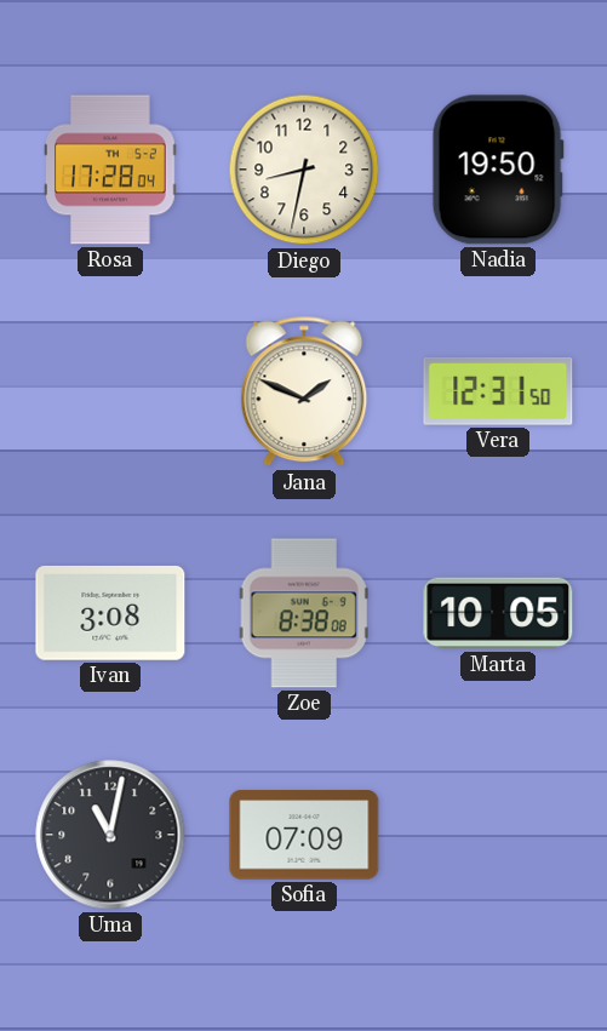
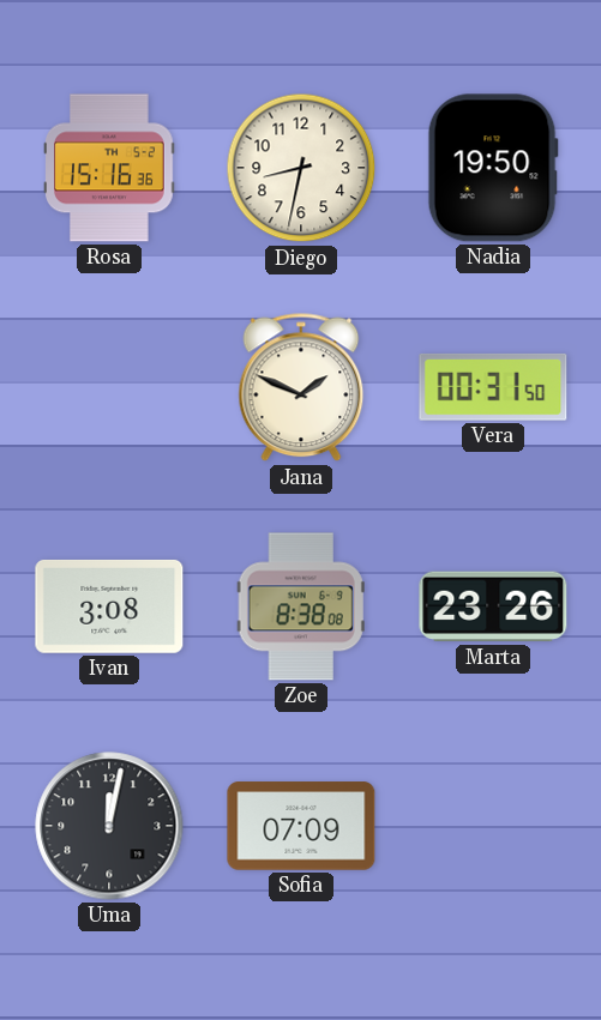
Rosa: 17:28 -> 15:16
Vera: 12:31 -> 00:31
Marta: 10:05 -> 23:26
Uma: 11:02 -> 12:02
